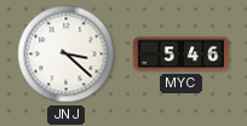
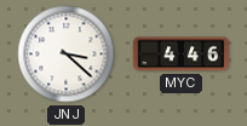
MYC: 5:46 -> 4:46
